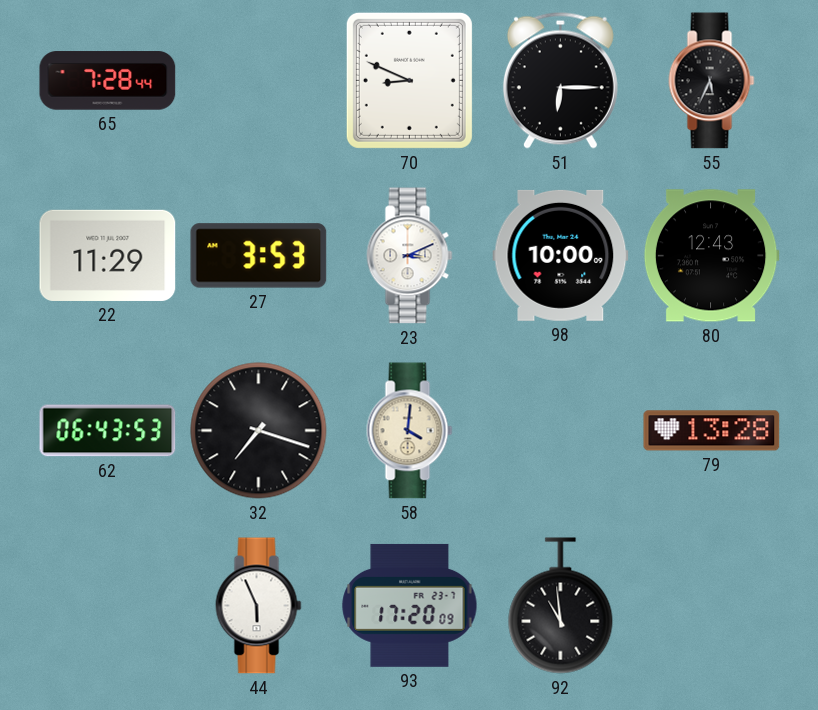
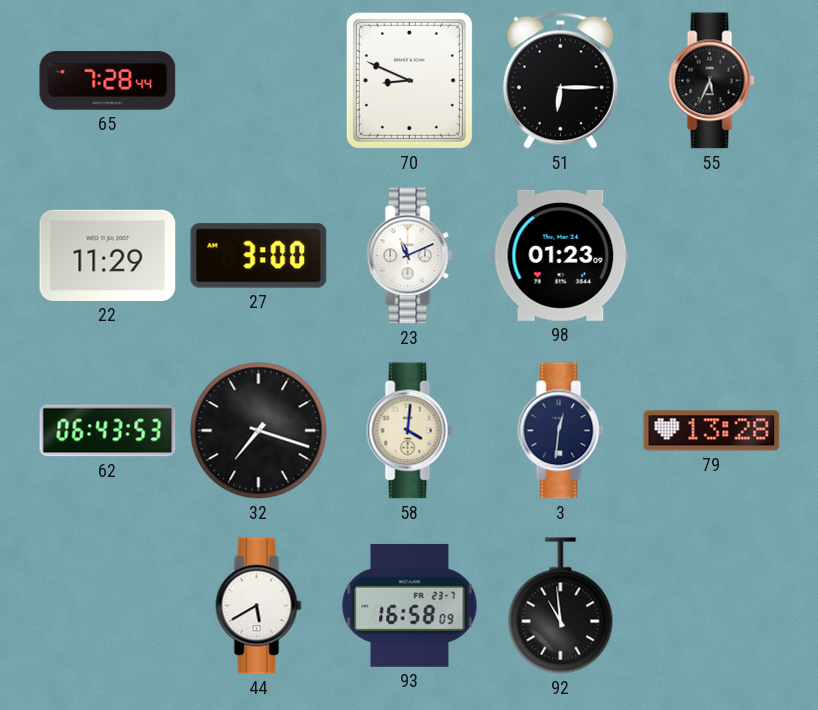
27: 3:53 -> 3:00
23: 3:11 -> 11:11
98: 10:00 -> 01:23
80: 12:43 -> none
3: none -> 12:31
44: 5:56 -> 5:40
93: 17:20 -> 16:58
